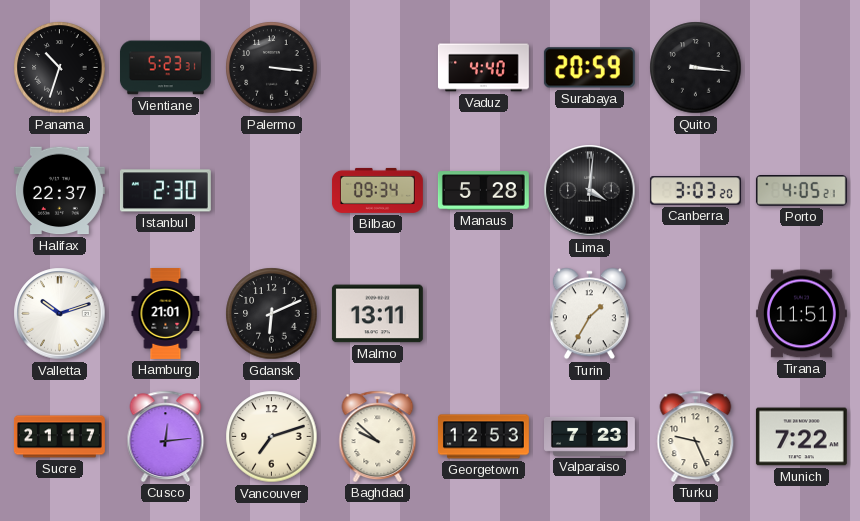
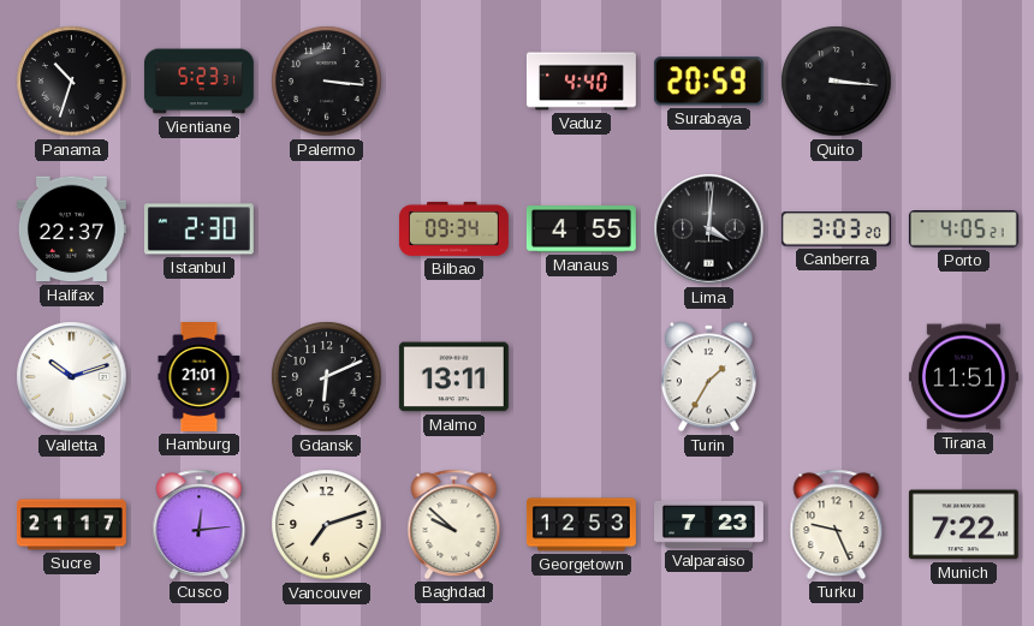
Manaus: 5:28 -> 4:55
